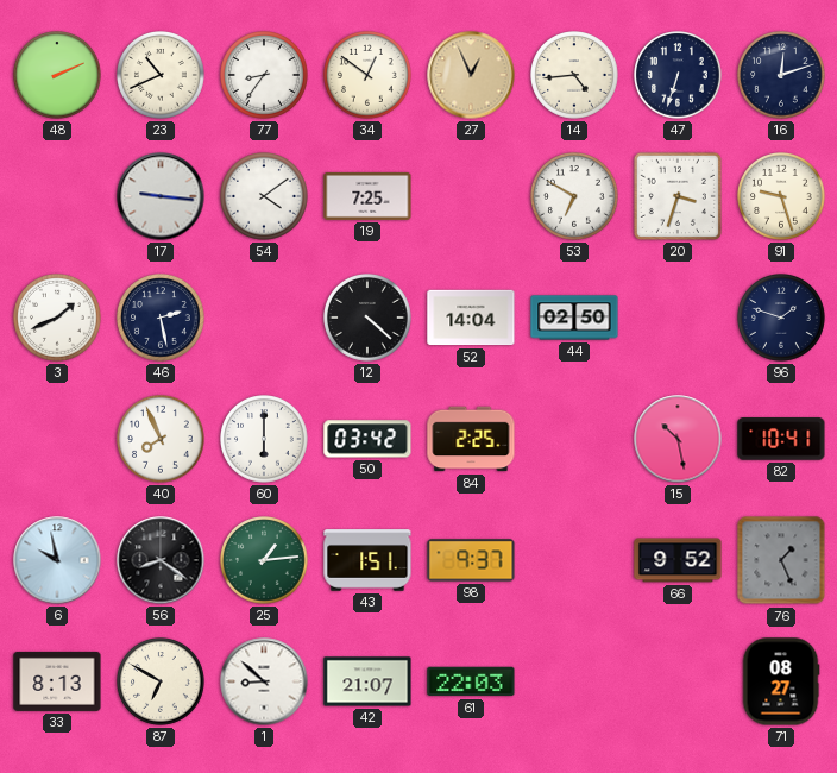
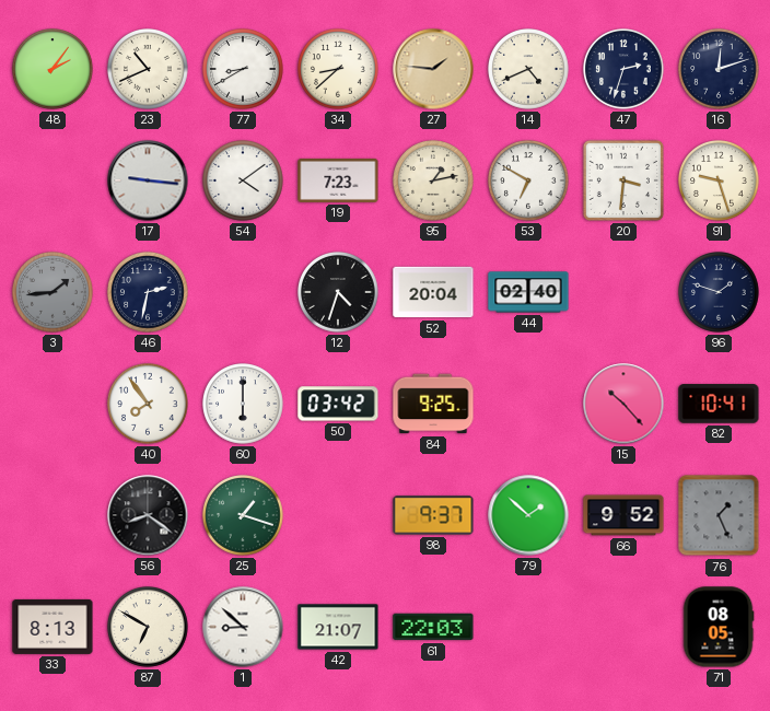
48: 2:11 -> 2:06
77: 8:36 -> 8:40
34: 12:51 -> 8:38
27: 12:56 -> 1:46
14: 4:44 -> 4:41
47: 6:33 -> 2:33
19: 7:25 -> 7:23
95: none -> 1:13
20: 3:33 -> 3:31
3: 1:41 -> 1:44
3 dial: white -> grey
46: 2:28 -> 2:32
12: 4:22 -> 4:33
52: 14:04 -> 20:04
44: 02:50 -> 02:40
40: 7:56 -> 7:54
84: 2:25 -> 9:25
15: 10:28 -> 10:23
6: 9:58 -> none
25: 1:14 -> 1:18
43: 1:51 -> none
79: none -> 1:52
71: 08:27 -> 08:05
